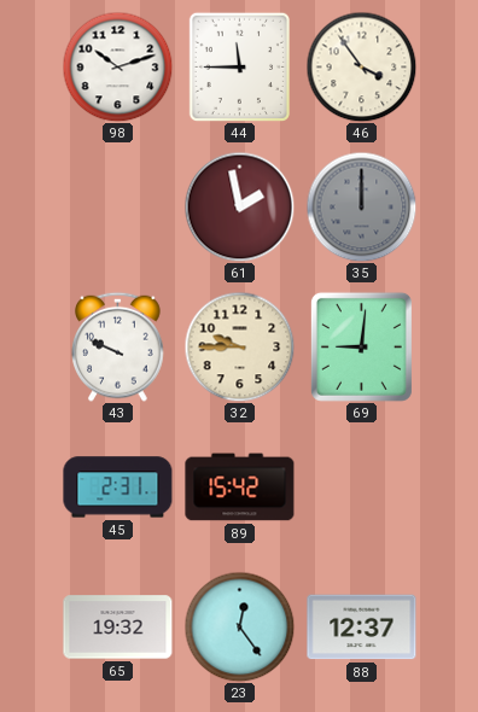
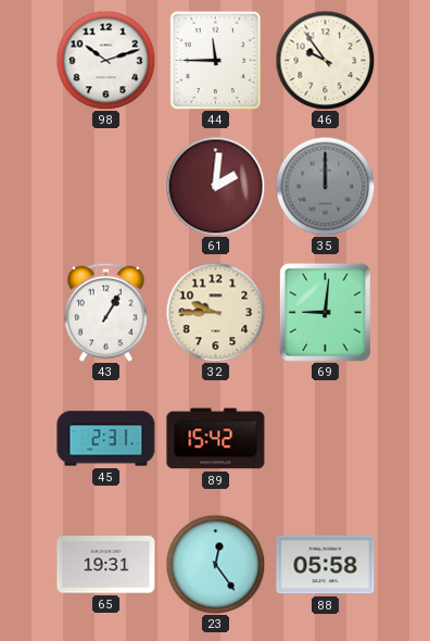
46: 3:54 -> 9:54
61: 1:58 -> 2:01
43: 9:49 -> 1:05
65: 19:32 -> 19:31
88: 12:37 -> 05:58
